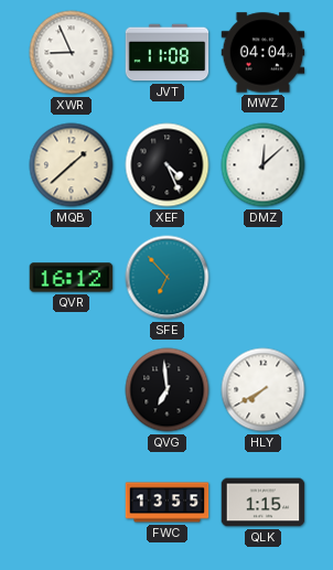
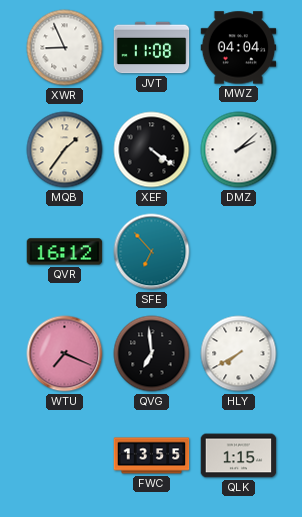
MQB: 1:38 -> 1:36
XEF: 4:26 -> 4:21
DMZ: 12:08 -> 2:08
WTU: none -> 7:19
